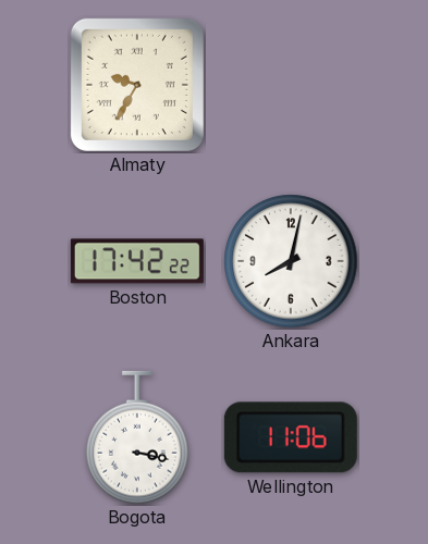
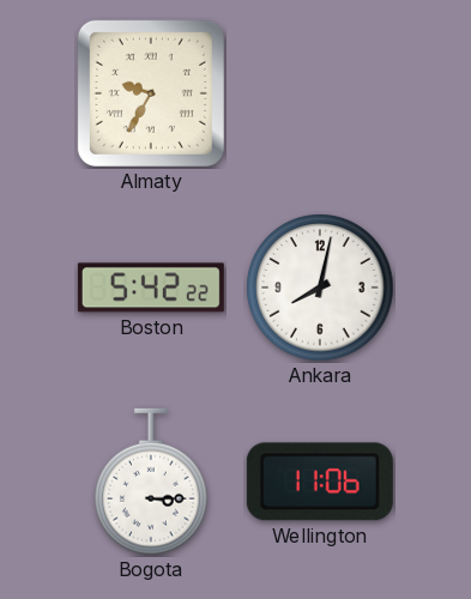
Boston: 17:42 -> 5:42
Bogota: 3:17 -> 3:15
